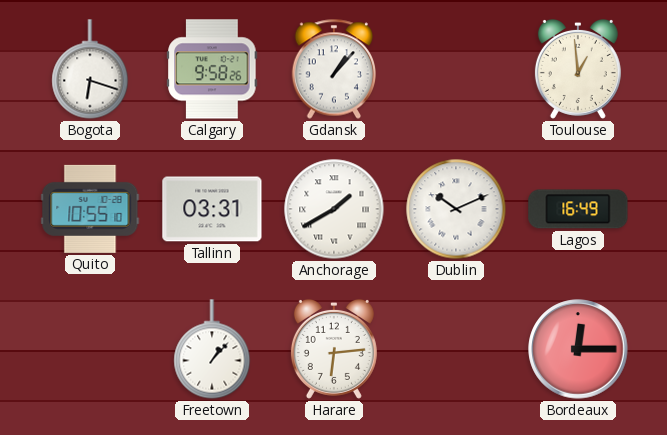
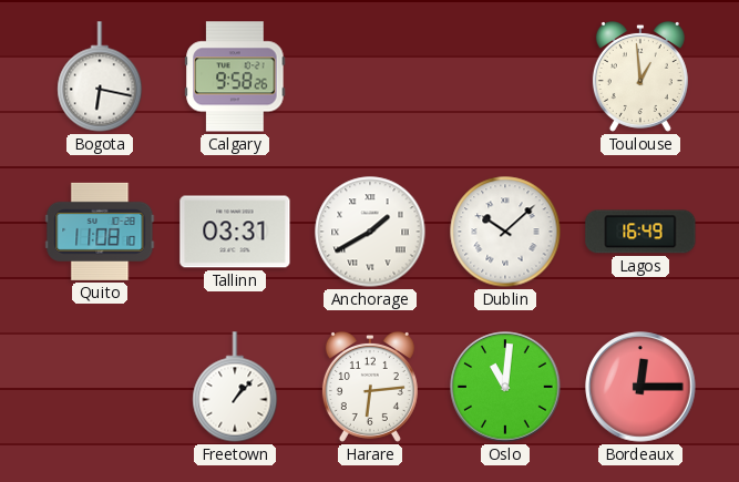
Bogota: 6:18 -> 6:17
Gdansk: 1:07 -> none
Quito: 10:55 -> 11:08
Dublin: 10:11 -> 10:08
Oslo: none -> 11:01
